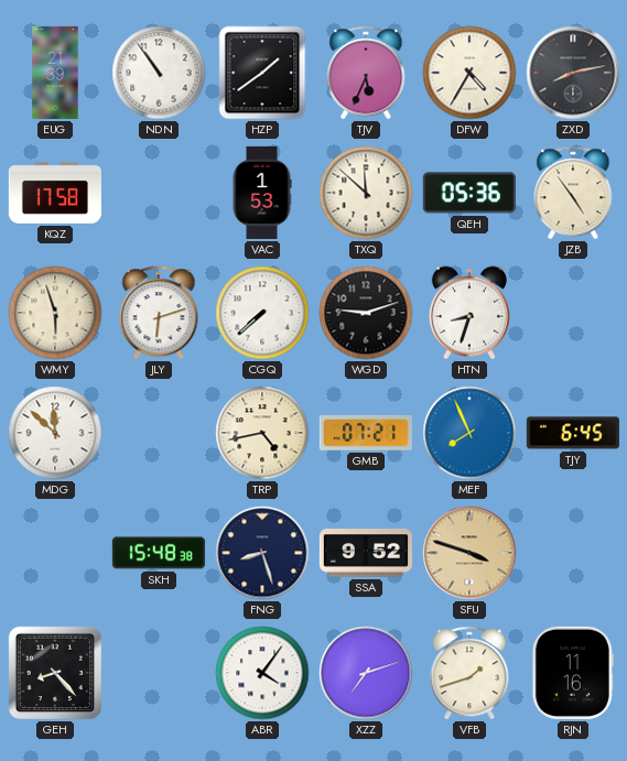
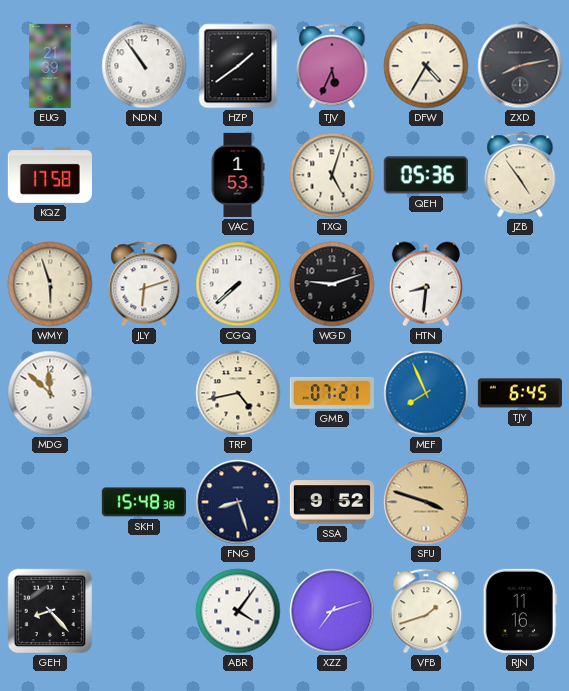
TXQ: 11:52 -> 5:03
HTN: 8:33 -> 8:31
